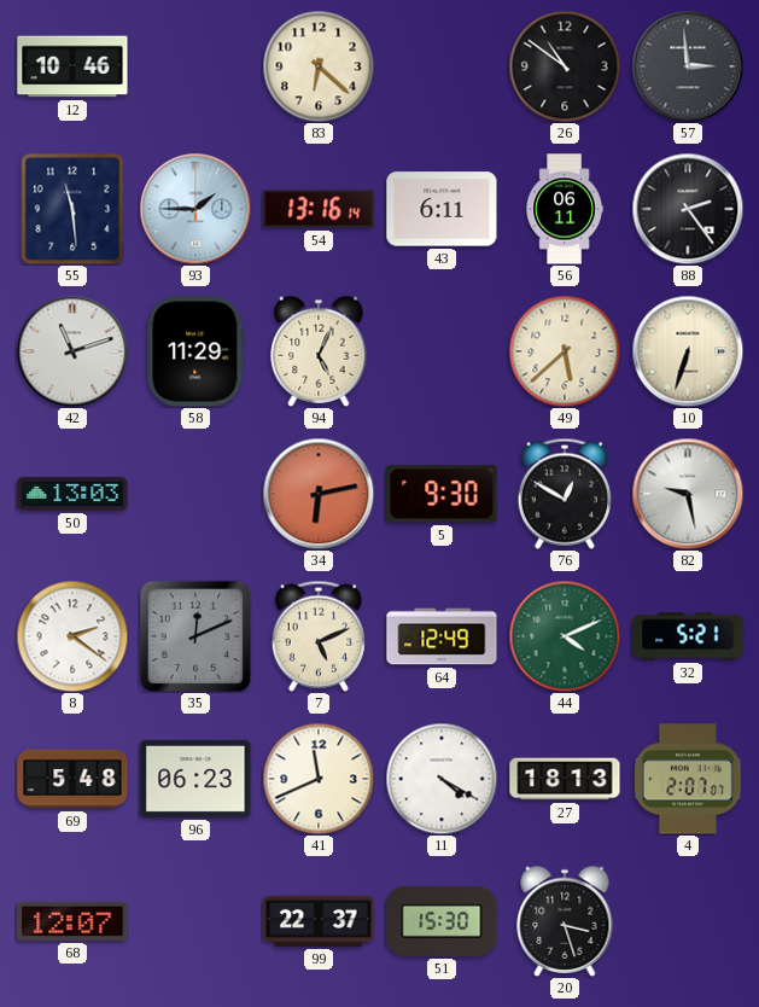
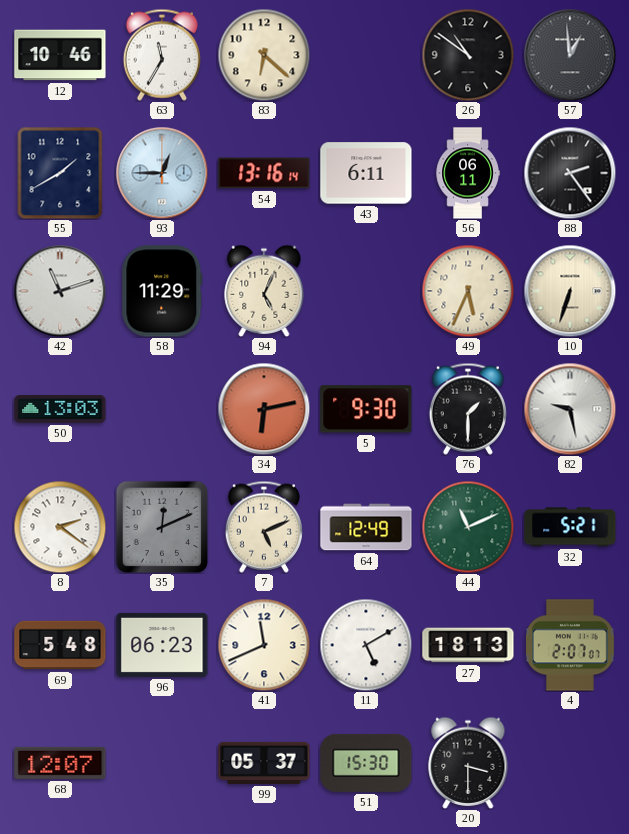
63: none -> 11:35
57: 2:59 -> 12:59
55: 11:29 -> 1:40
93: 1:45 -> 12:45
49: 5:38 -> 5:34
76: 12:50 -> 1:30
44: 4:11 -> 11:11
11: 4:20 -> 5:10
99: 22:37 -> 05:37
20: 3:27 -> 3:30
